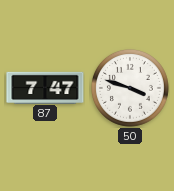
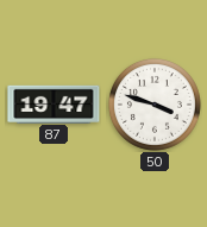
87: 7:47 -> 19:47
